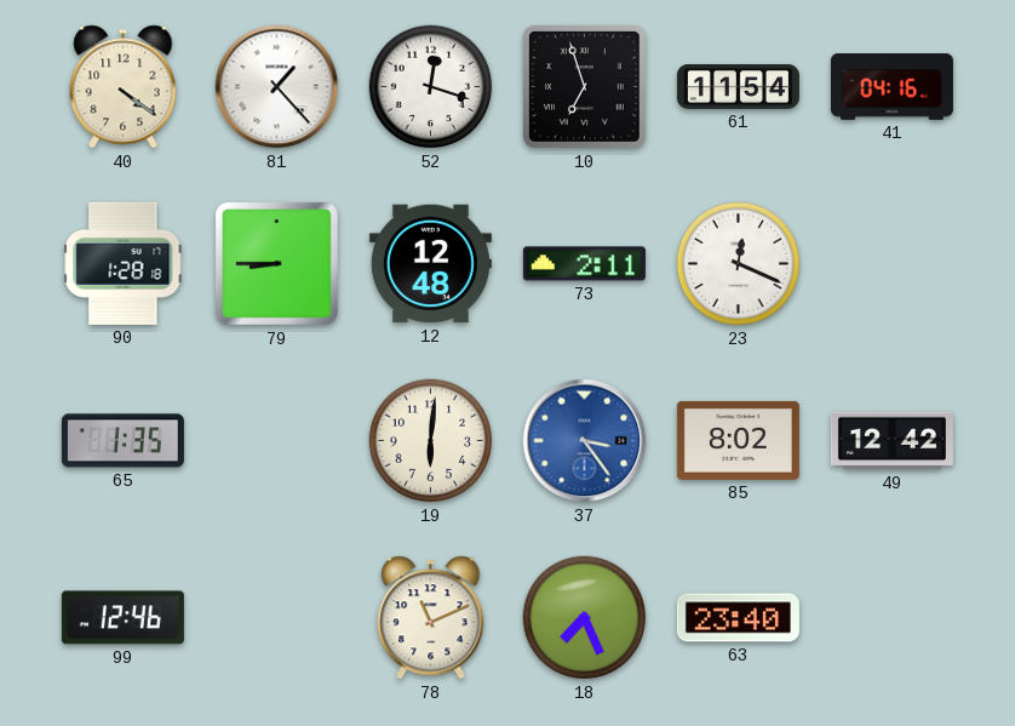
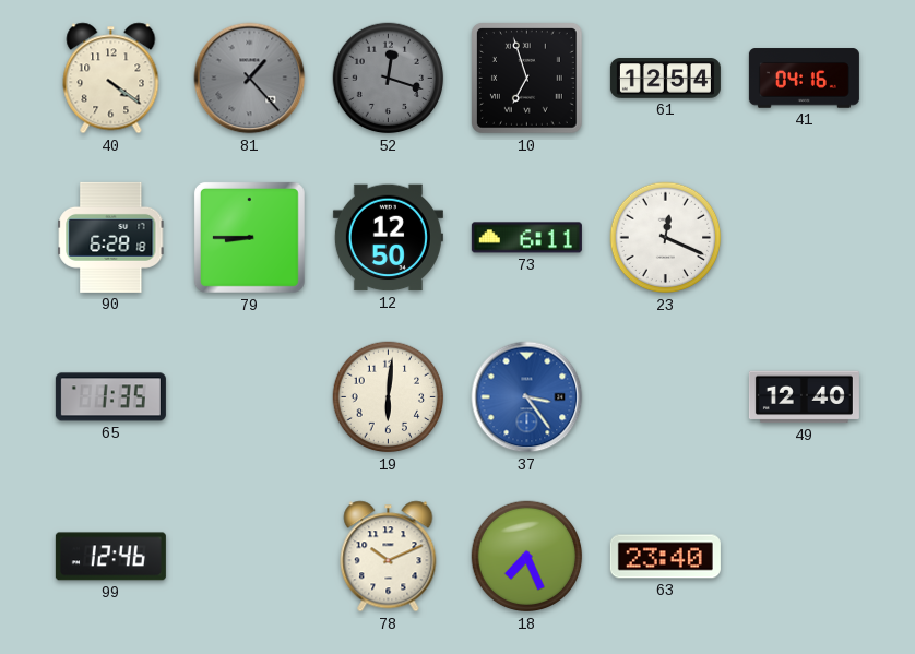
81 dial: white -> grey
52 dial: white -> grey
61: 11:54 -> 12:54
90: 1:28 -> 6:28
12: 12:48 -> 12:50
73: 2:11 -> 6:11
85: 8:02 -> none
49: 12:42 -> 12:40
78: 11:11 -> 10:11
